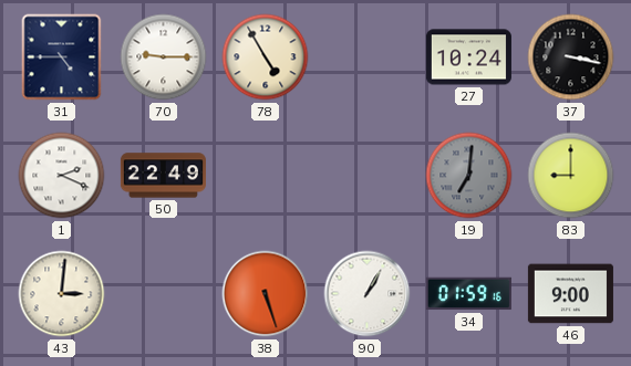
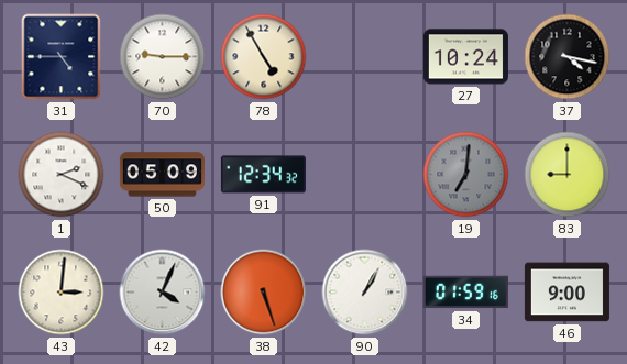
37: 3:17 -> 4:17
50: 22:49 -> 05:09
91: none -> 12:34
42: none -> 4:04
